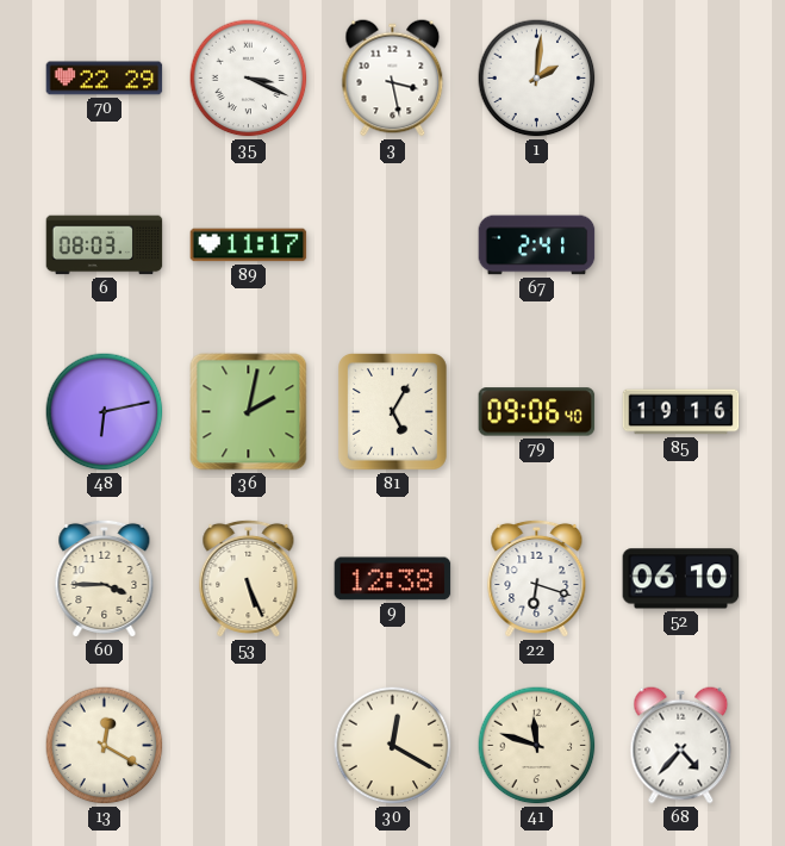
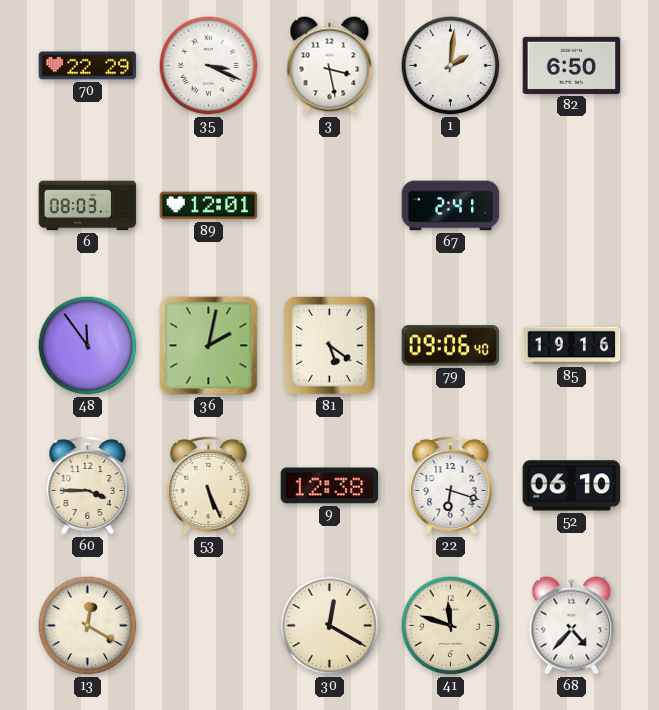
82: none -> 6:50
89: 11:17 -> 12:01
48: 6:13 -> 11:54
81: 5:05 -> 5:21
